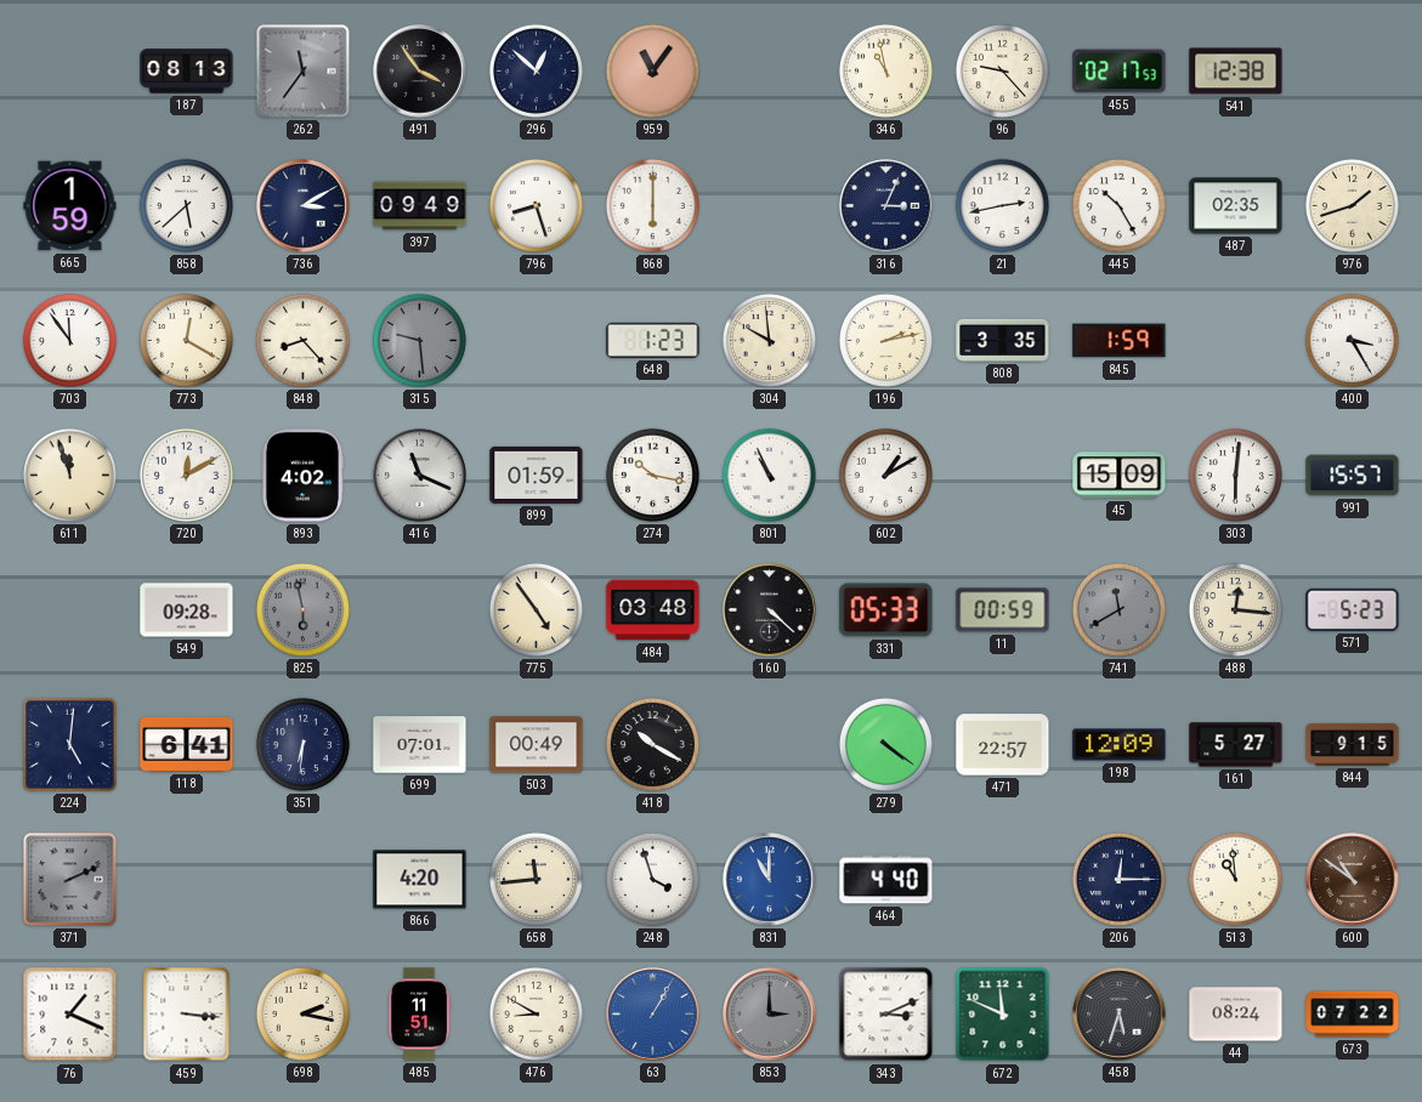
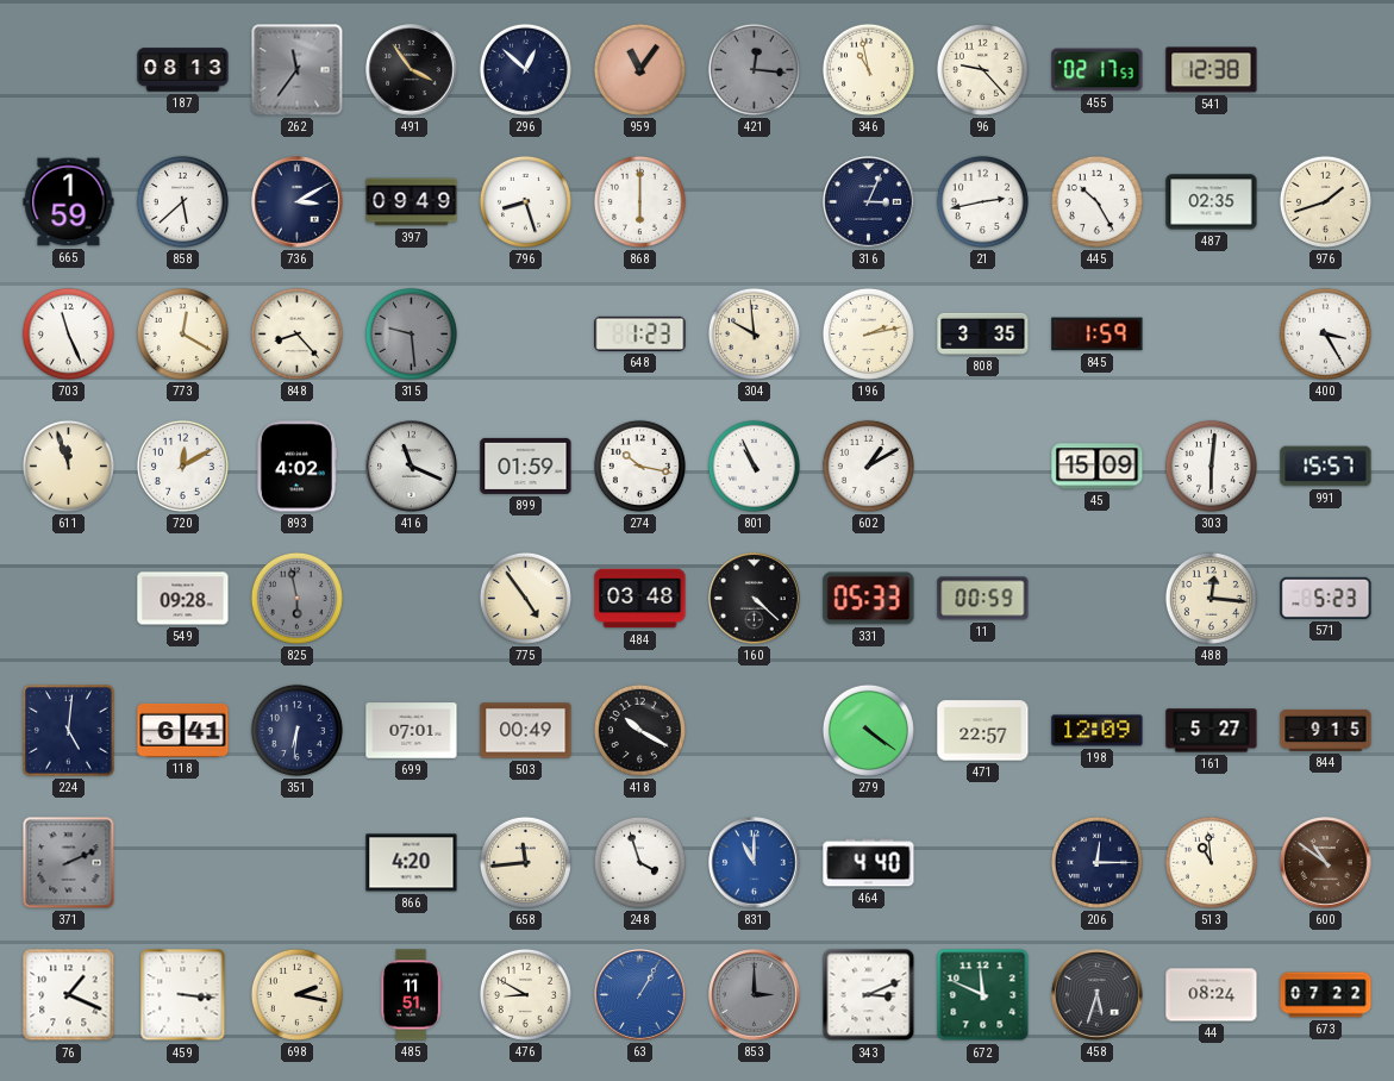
421: none -> 12:16
703: 11:54 -> 11:26
741: 11:40 -> none
